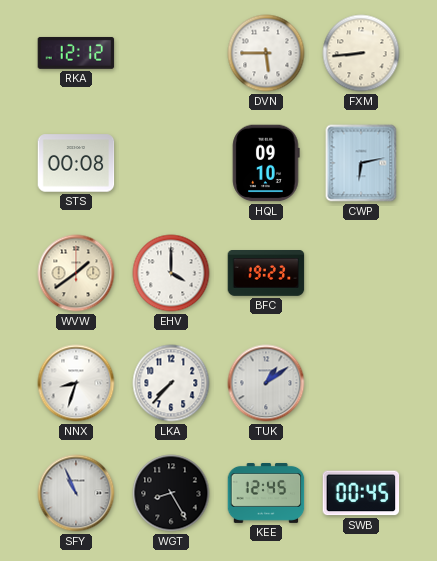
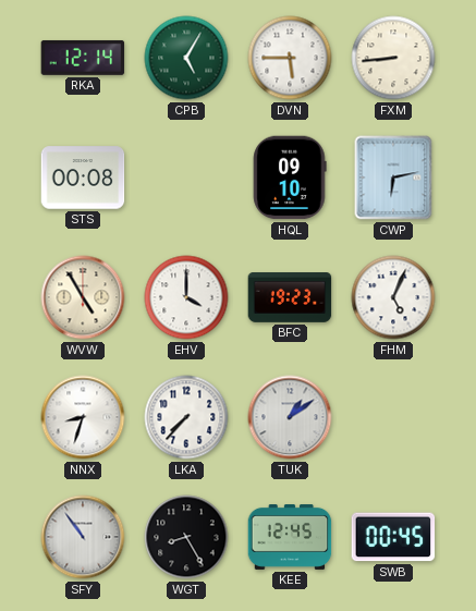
RKA: 12:12 -> 12:14
CPB: none -> 5:05
WVW: 1:39 -> 4:55
FHM: none -> 5:04
SFY: 10:56 -> 10:54
